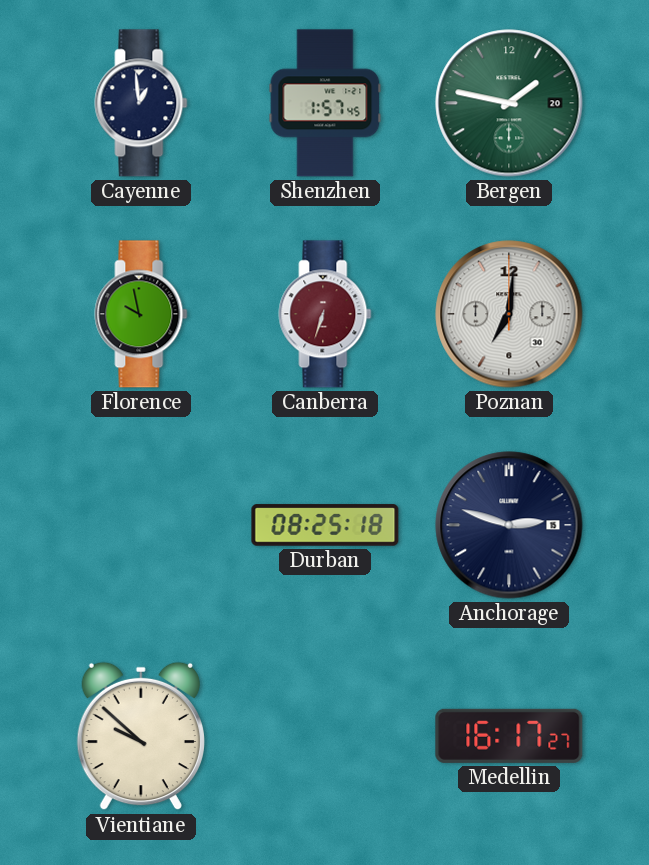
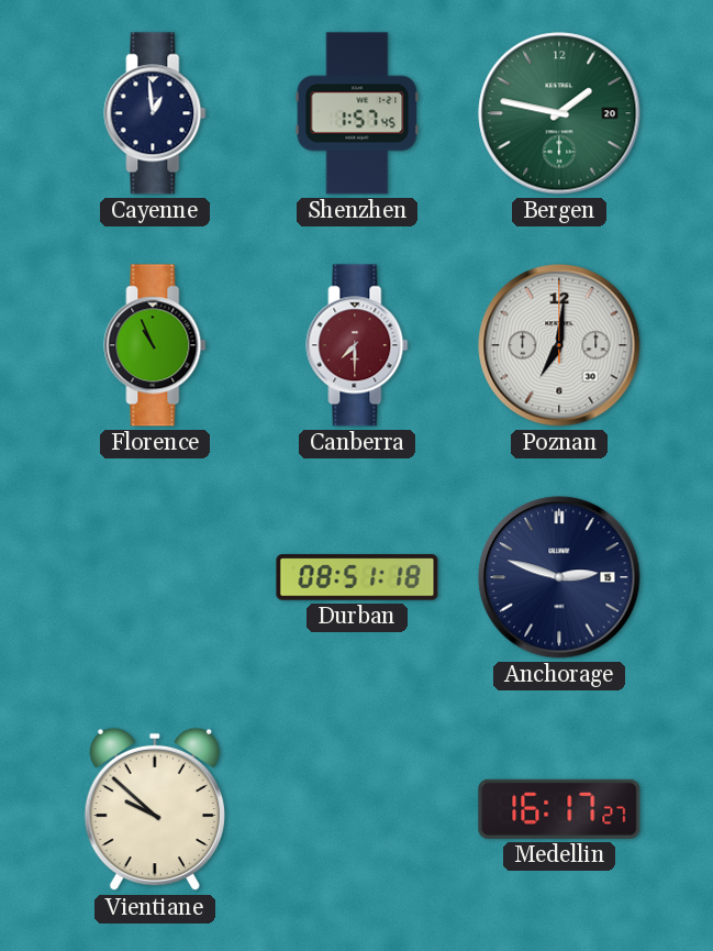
Florence: 9:58 -> 10:56
Canberra: 6:33 -> 7:30
Durban: 08:25 -> 08:51
